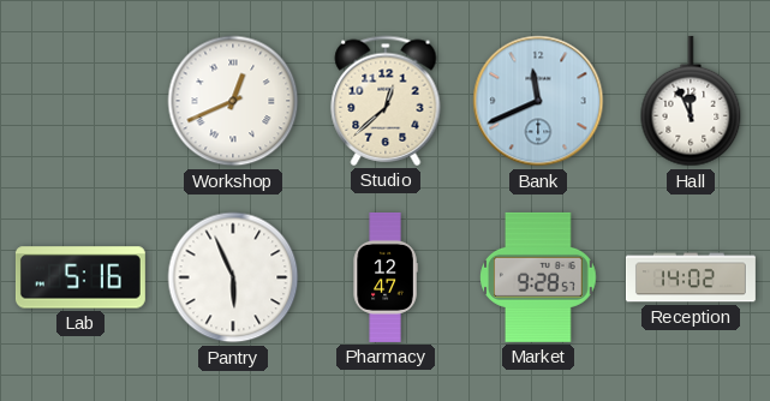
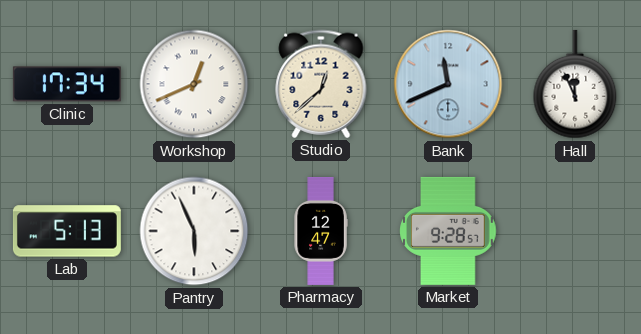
Clinic: none -> 17:34
Lab: 5:16 -> 5:13
Reception: 14:02 -> none
